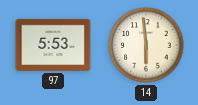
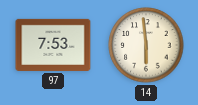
97: 5:53 -> 7:53
